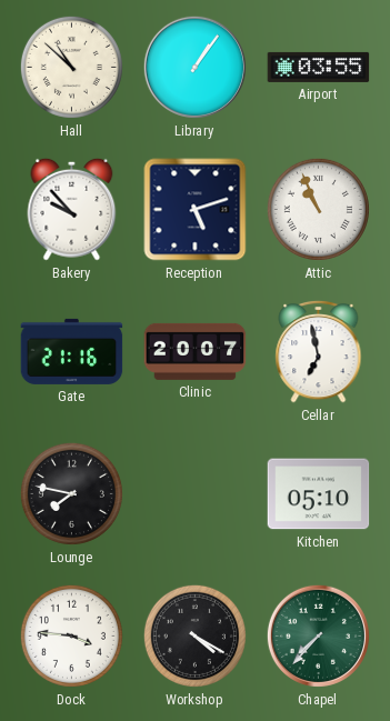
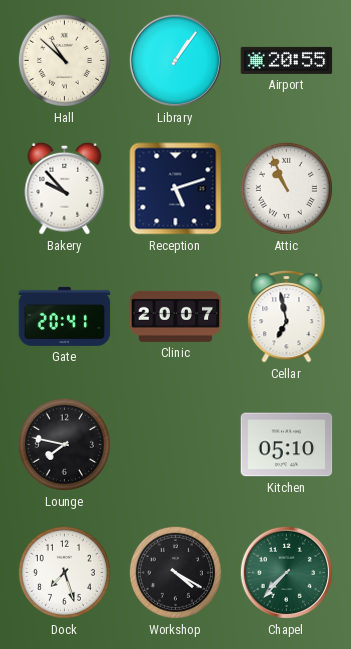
Airport: 03:55 -> 20:55
Gate: 21:16 -> 20:41
Dock: 3:46 -> 7:27
